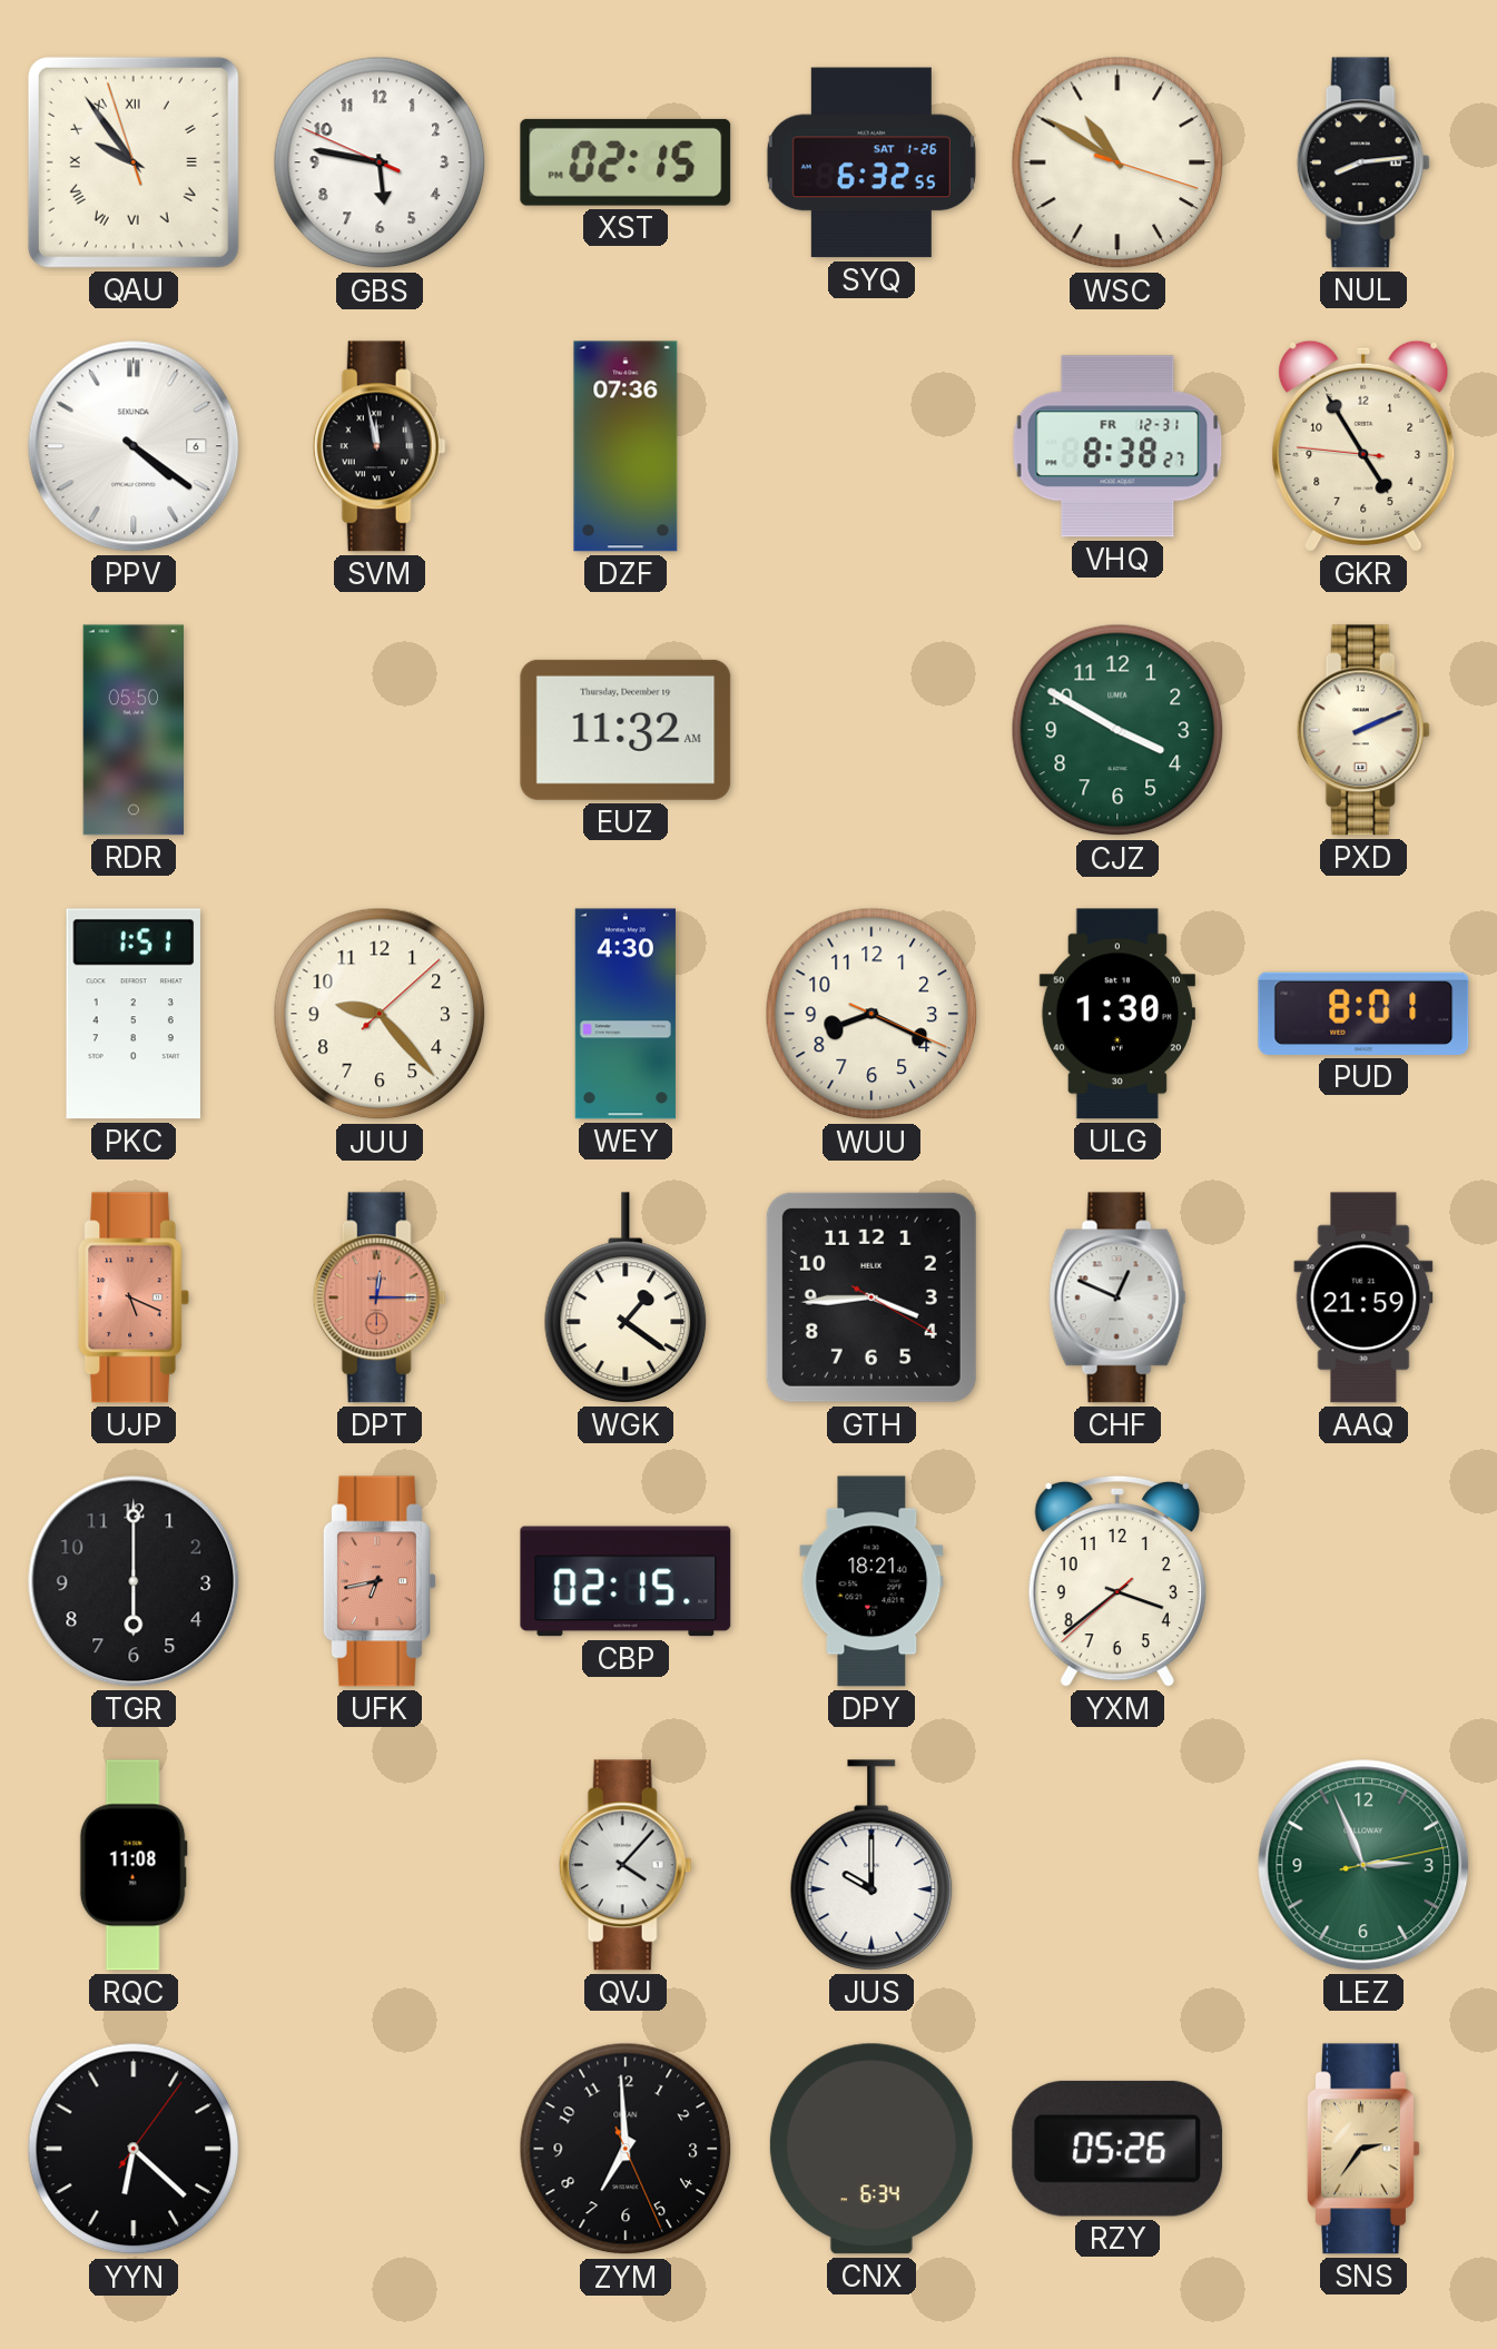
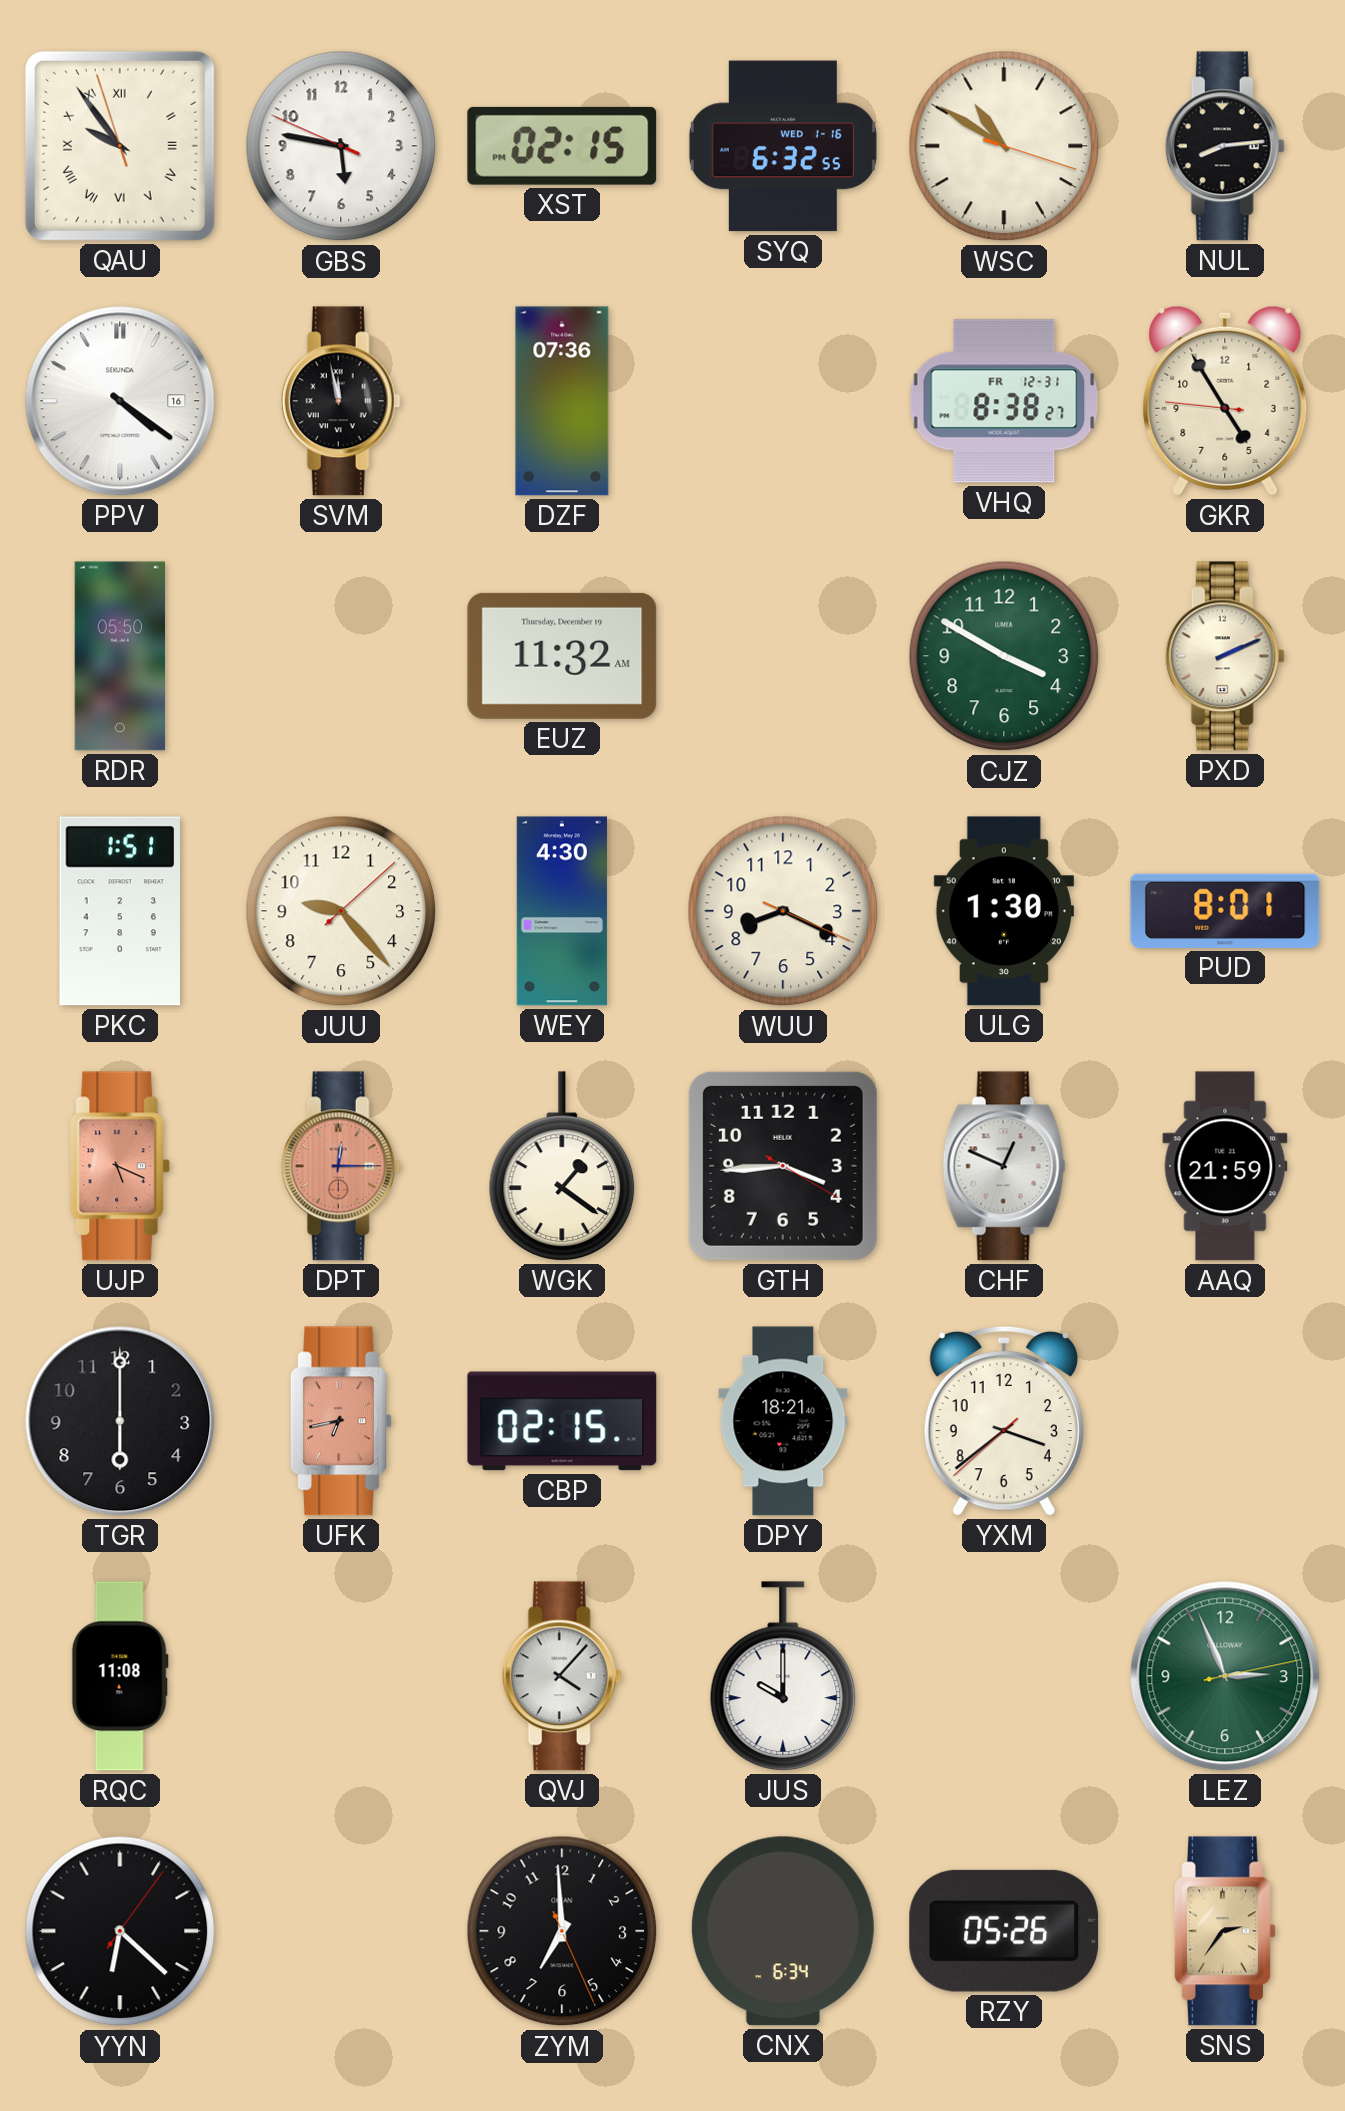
SYQ date: SAT 1-26 -> WED 1-16
PPV date: 6 -> 16
